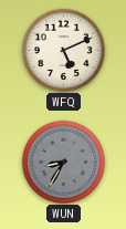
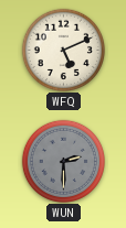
WUN: 8:35 -> 2:30
